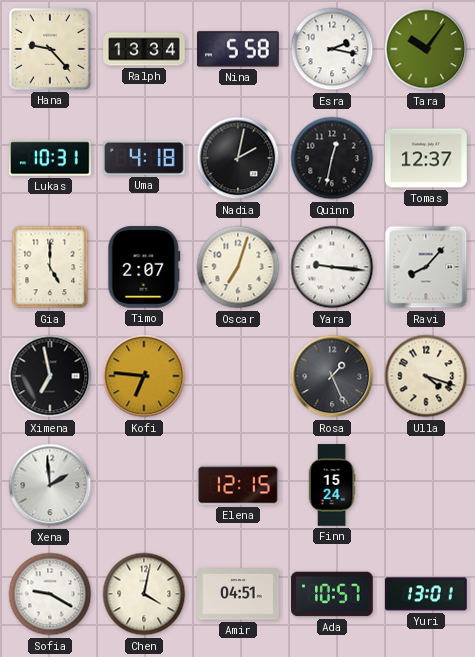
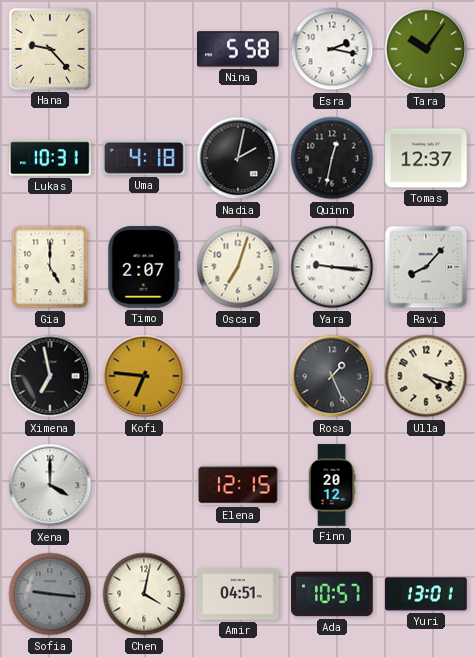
Ralph: 13:34 -> none
Xena: 1:59 -> 4:00
Finn: 15:24 -> 20:12
Sofia: 9:20 -> 9:16
Sofia dial: white -> grey
